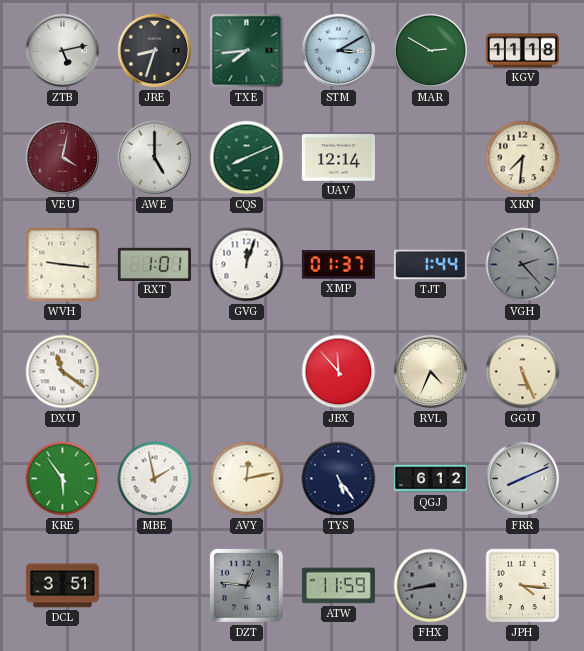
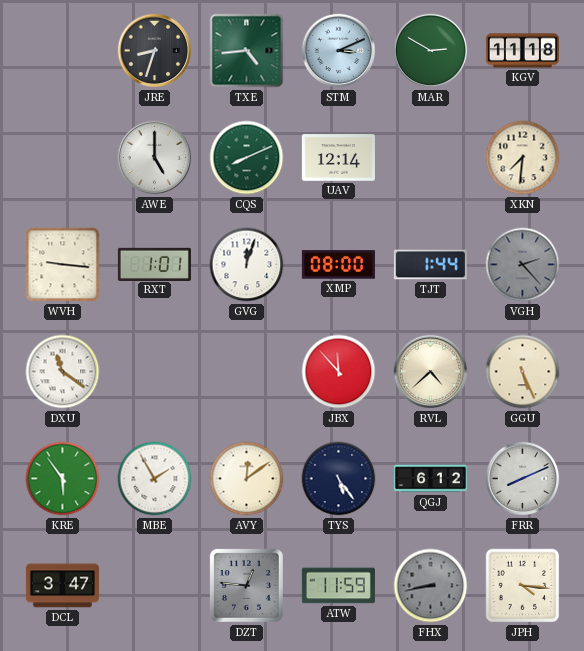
ZTB: 5:13 -> none
TXE: 7:44 -> 4:44
STM: 3:10 -> 3:11
VEU: 4:02 -> none
XMP: 01:37 -> 08:00
RVL: 4:34 -> 4:38
MBE: 1:58 -> 1:55
AVY: 12:13 -> 12:09
DCL: 3:51 -> 3:47
